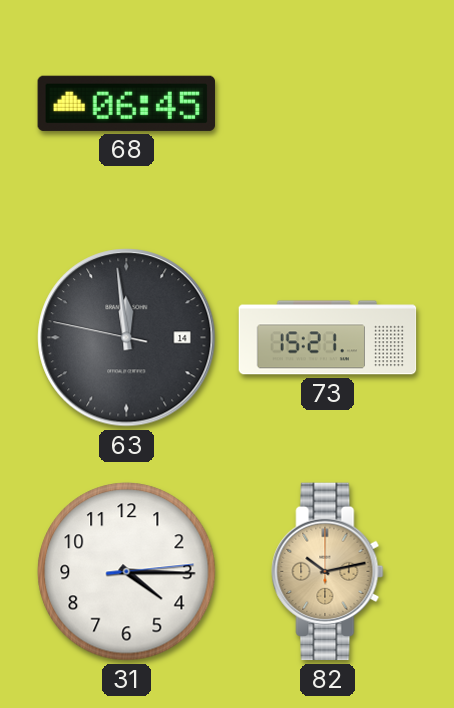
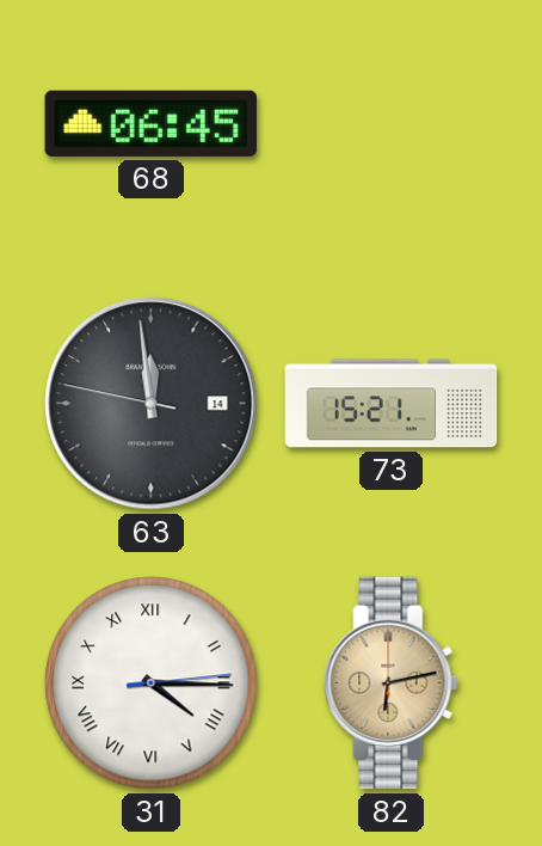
31 numerals: Arabic -> Roman
82: 10:13 -> 6:13
